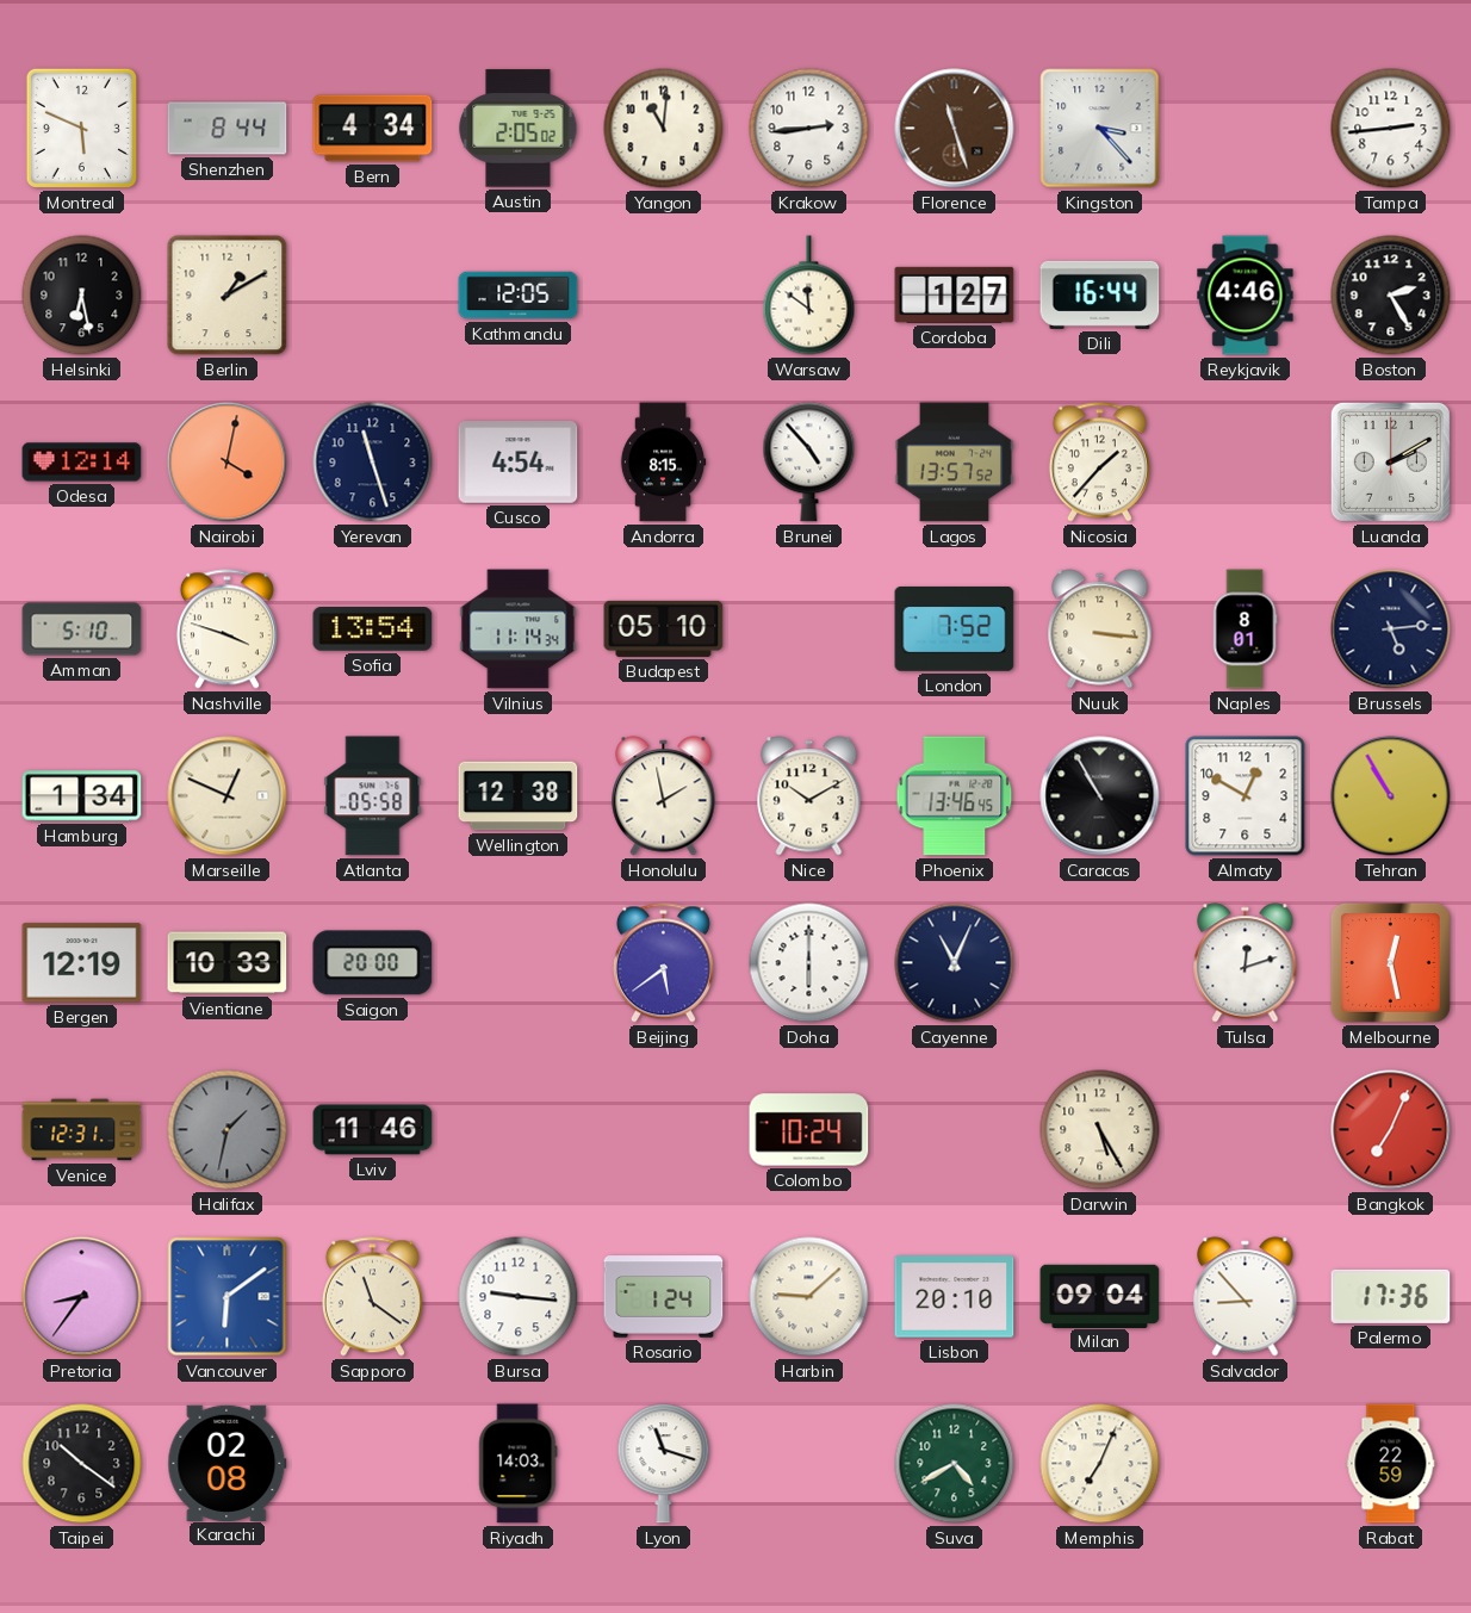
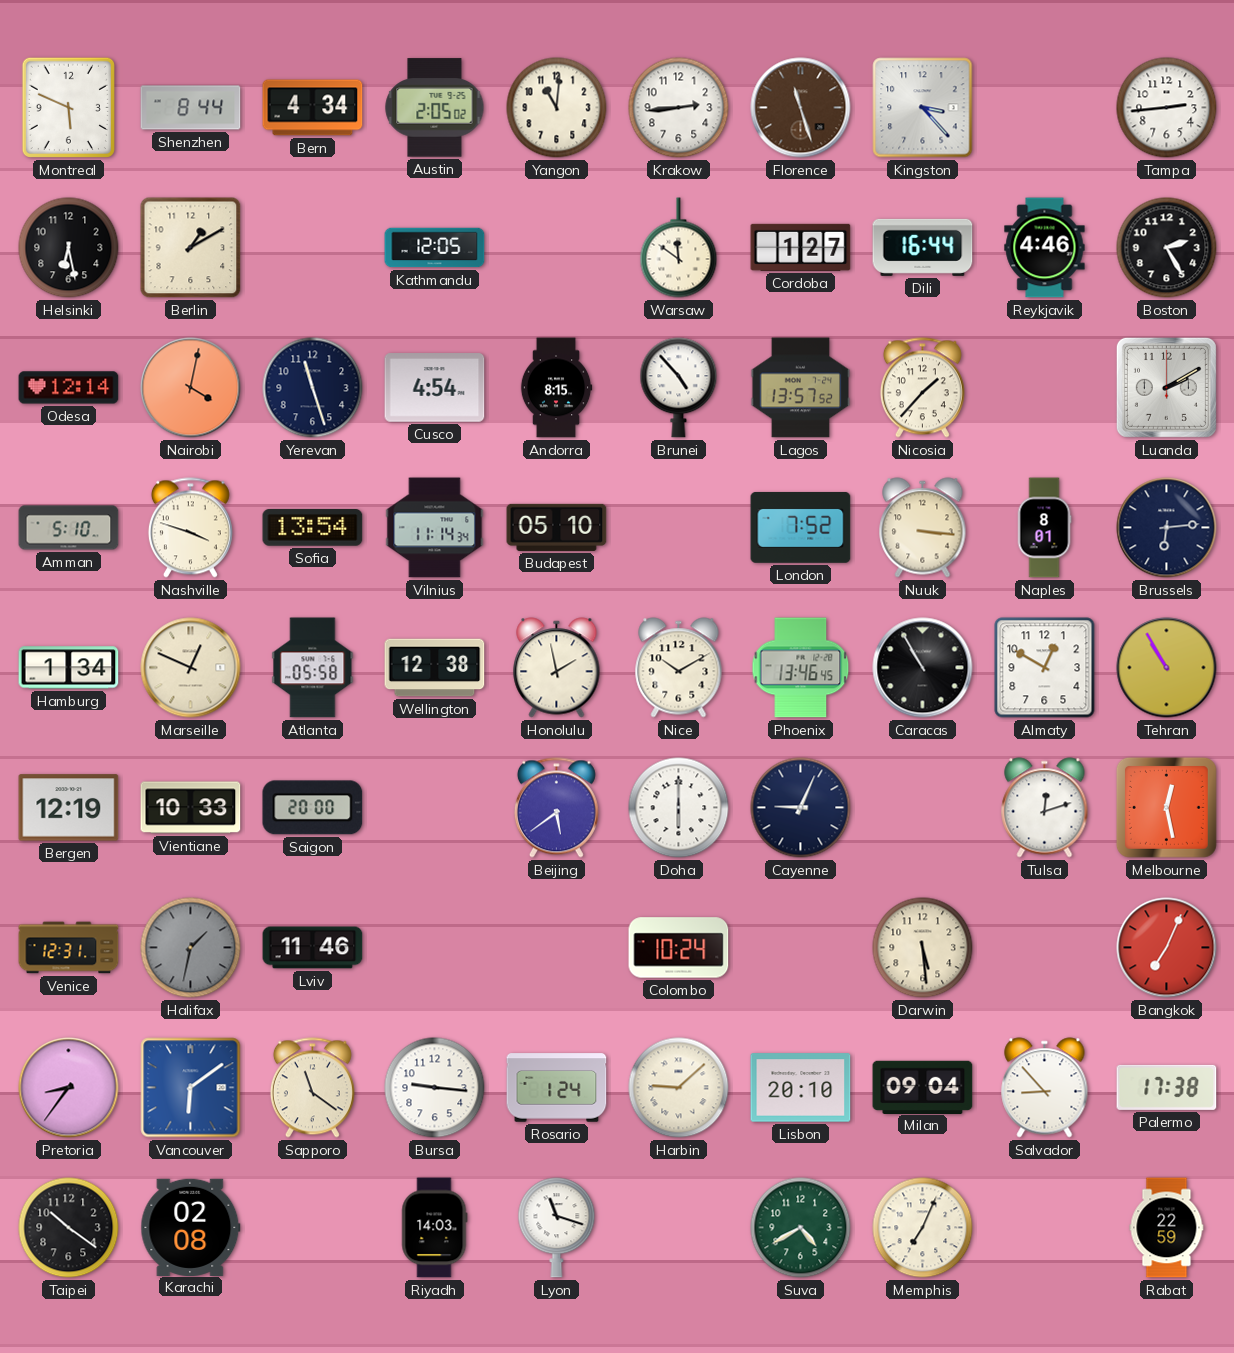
Brussels: 5:14 -> 6:14
Cayenne: 11:04 -> 9:04
Darwin: 5:25 -> 5:29
Palermo: 17:36 -> 17:38
